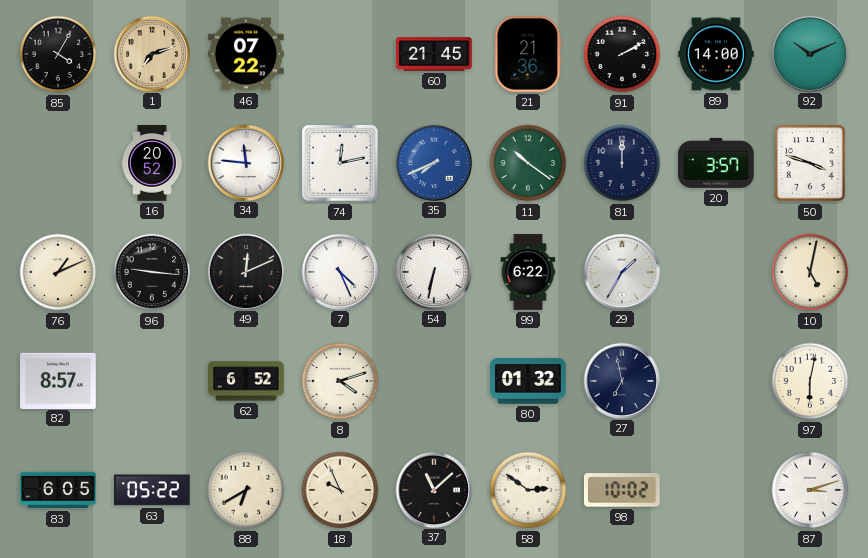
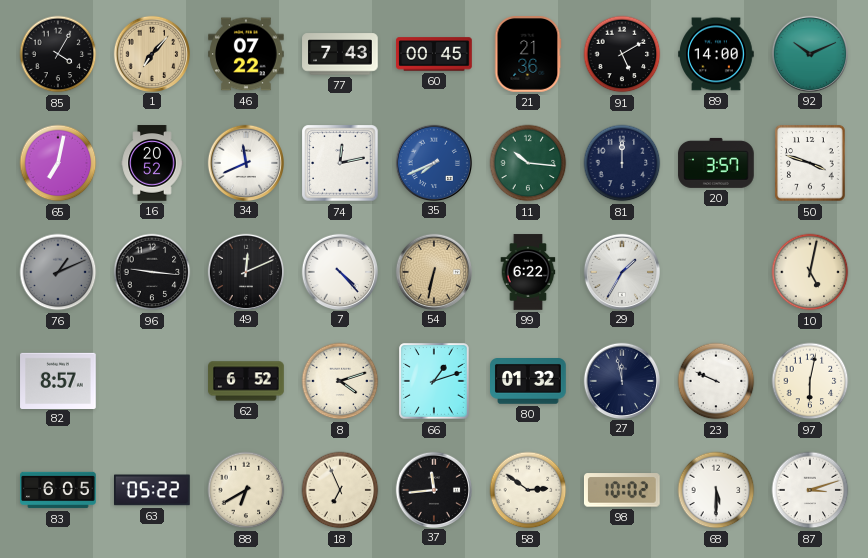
1: 7:12 -> 7:07
77: none -> 7:43
60: 21:45 -> 00:45
91: 2:10 -> 5:10
65: none -> 7:02
34: 11:46 -> 11:41
11: 10:21 -> 10:16
76 dial: cream -> grey
7: 4:26 -> 4:23
54 dial: white -> champagne
66: none -> 1:12
27: 6:58 -> 11:58
23: none -> 9:49
18: 9:56 -> 6:56
37: 11:08 -> 11:44
68: none -> 5:30
